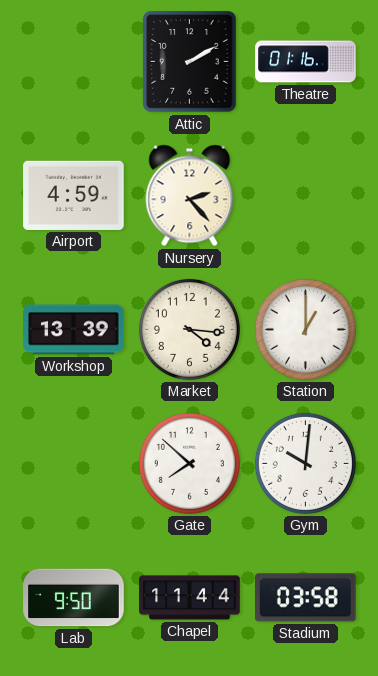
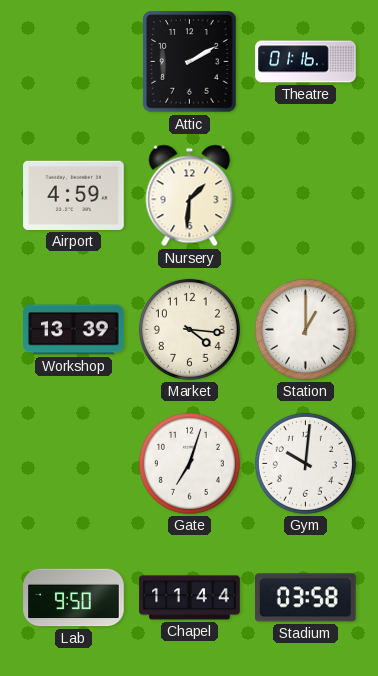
Nursery: 2:23 -> 1:31
Gate: 7:52 -> 7:03
